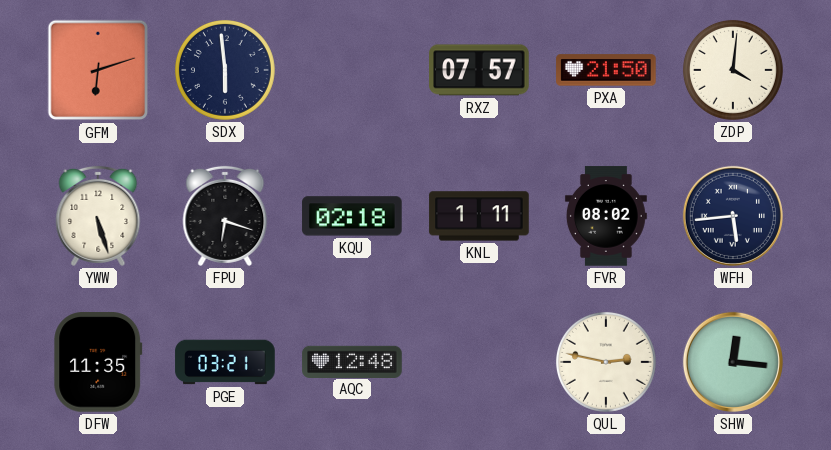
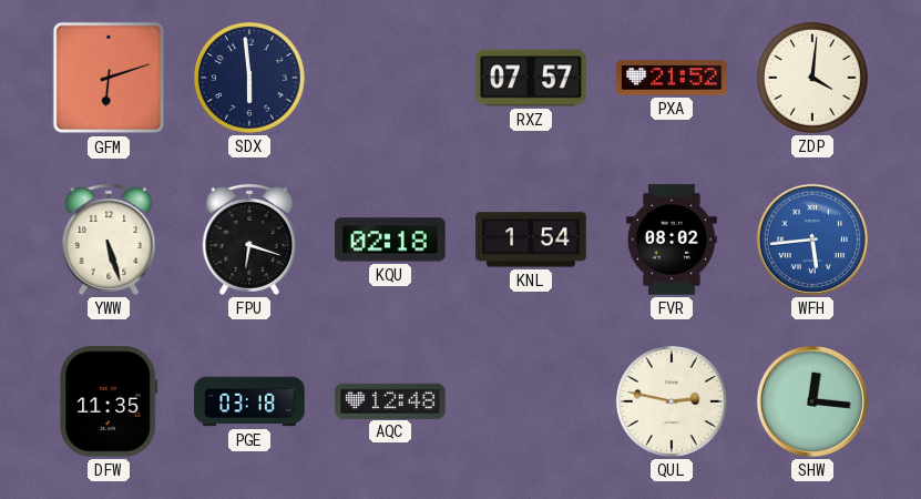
PXA: 21:50 -> 21:52
KNL: 1:11 -> 1:54
WFH dial: navy -> blue
PGE: 03:21 -> 03:18
